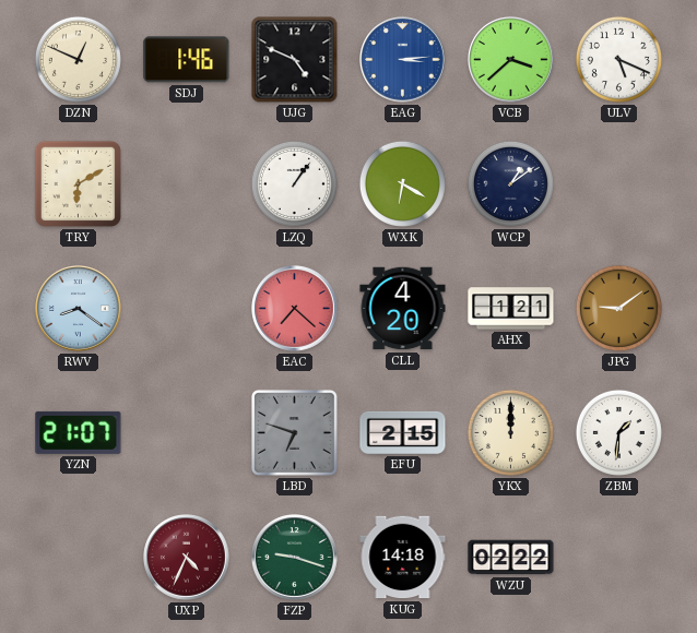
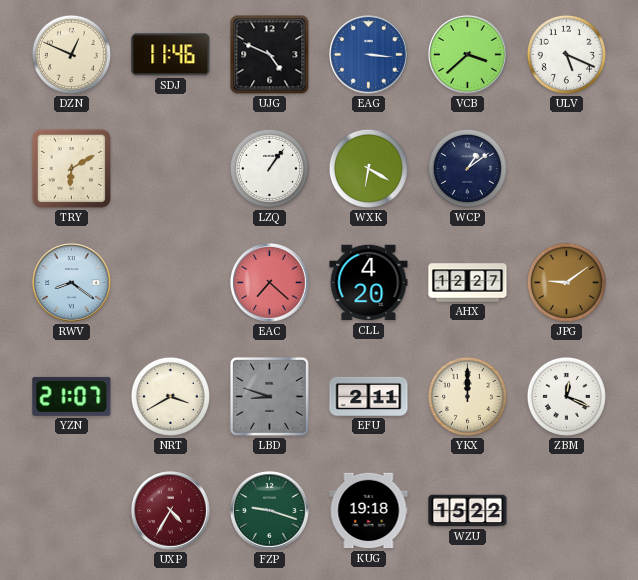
SDJ: 1:46 -> 11:46
EAG: 3:14 -> 3:16
AHX: 1:21 -> 12:27
NRT: none -> 3:40
LBD: 6:48 -> 8:48
EFU: 2:15 -> 2:11
ZBM: 1:31 -> 12:19
UXP: 4:34 -> 4:35
KUG: 14:18 -> 19:18
WZU: 02:22 -> 15:22
